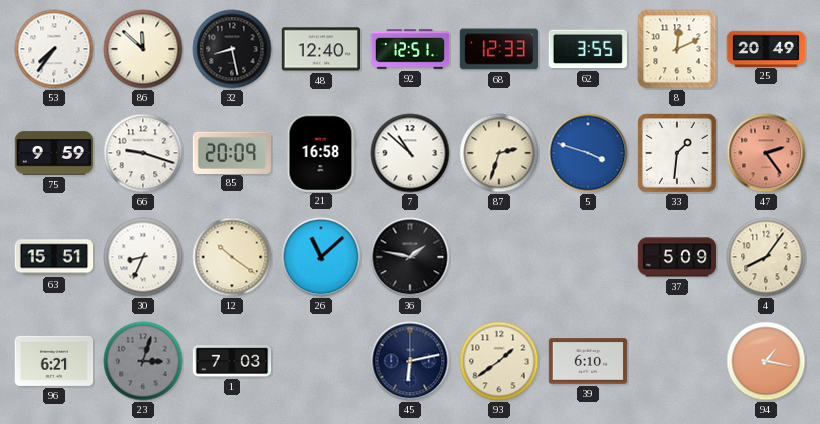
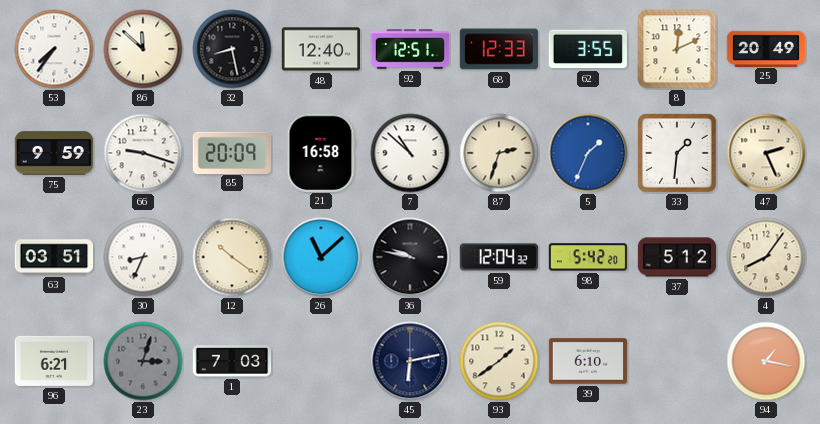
5: 3:48 -> 1:34
47: 2:24 -> 2:26
47 dial: salmon -> cream
63: 15:51 -> 03:51
36: 1:47 -> 9:47
59: none -> 12:04
98: none -> 5:42
37: 5:09 -> 5:12
